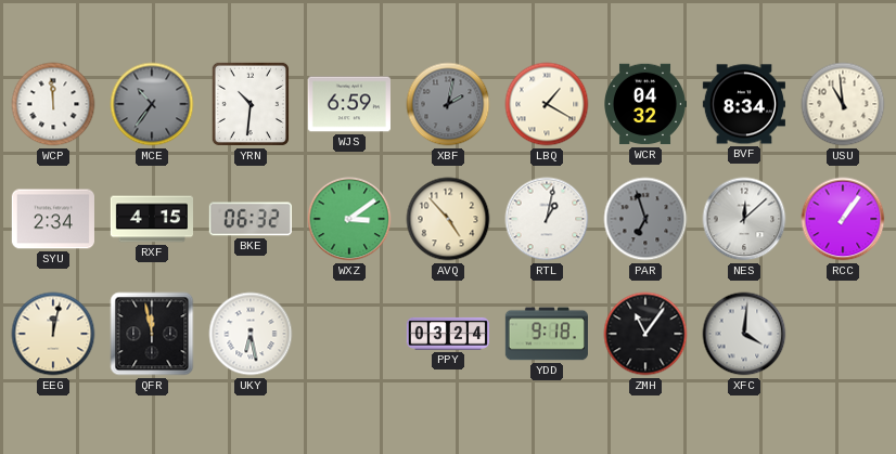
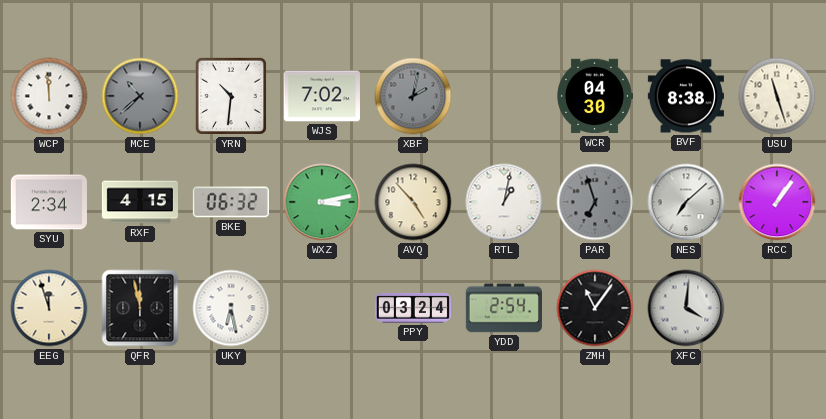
MCE: 10:36 -> 10:38
WJS: 6:59 -> 7:02
LBQ: 1:20 -> none
WCR: 04:32 -> 04:30
BVF: 8:34 -> 8:38
USU: 10:59 -> 11:27
WXZ: 3:09 -> 3:13
NES: 12:08 -> 7:08
EEG: 12:02 -> 11:57
YDD: 9:18 -> 2:54
